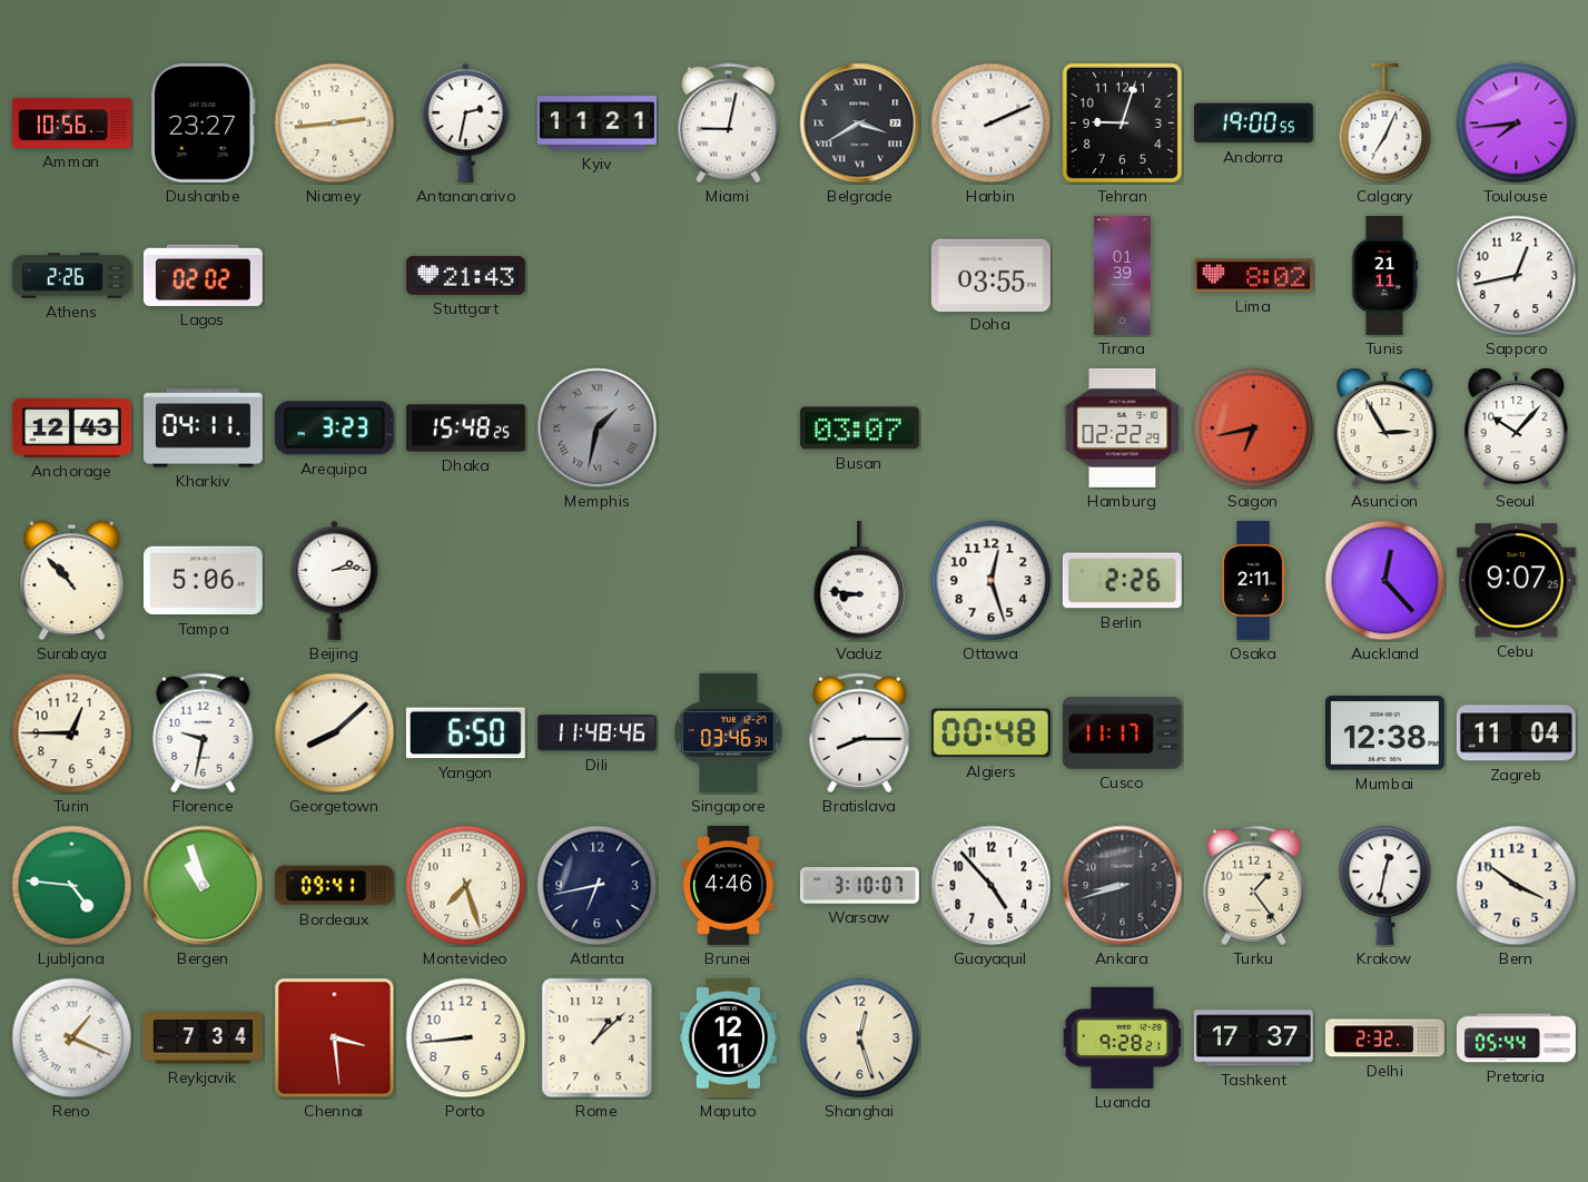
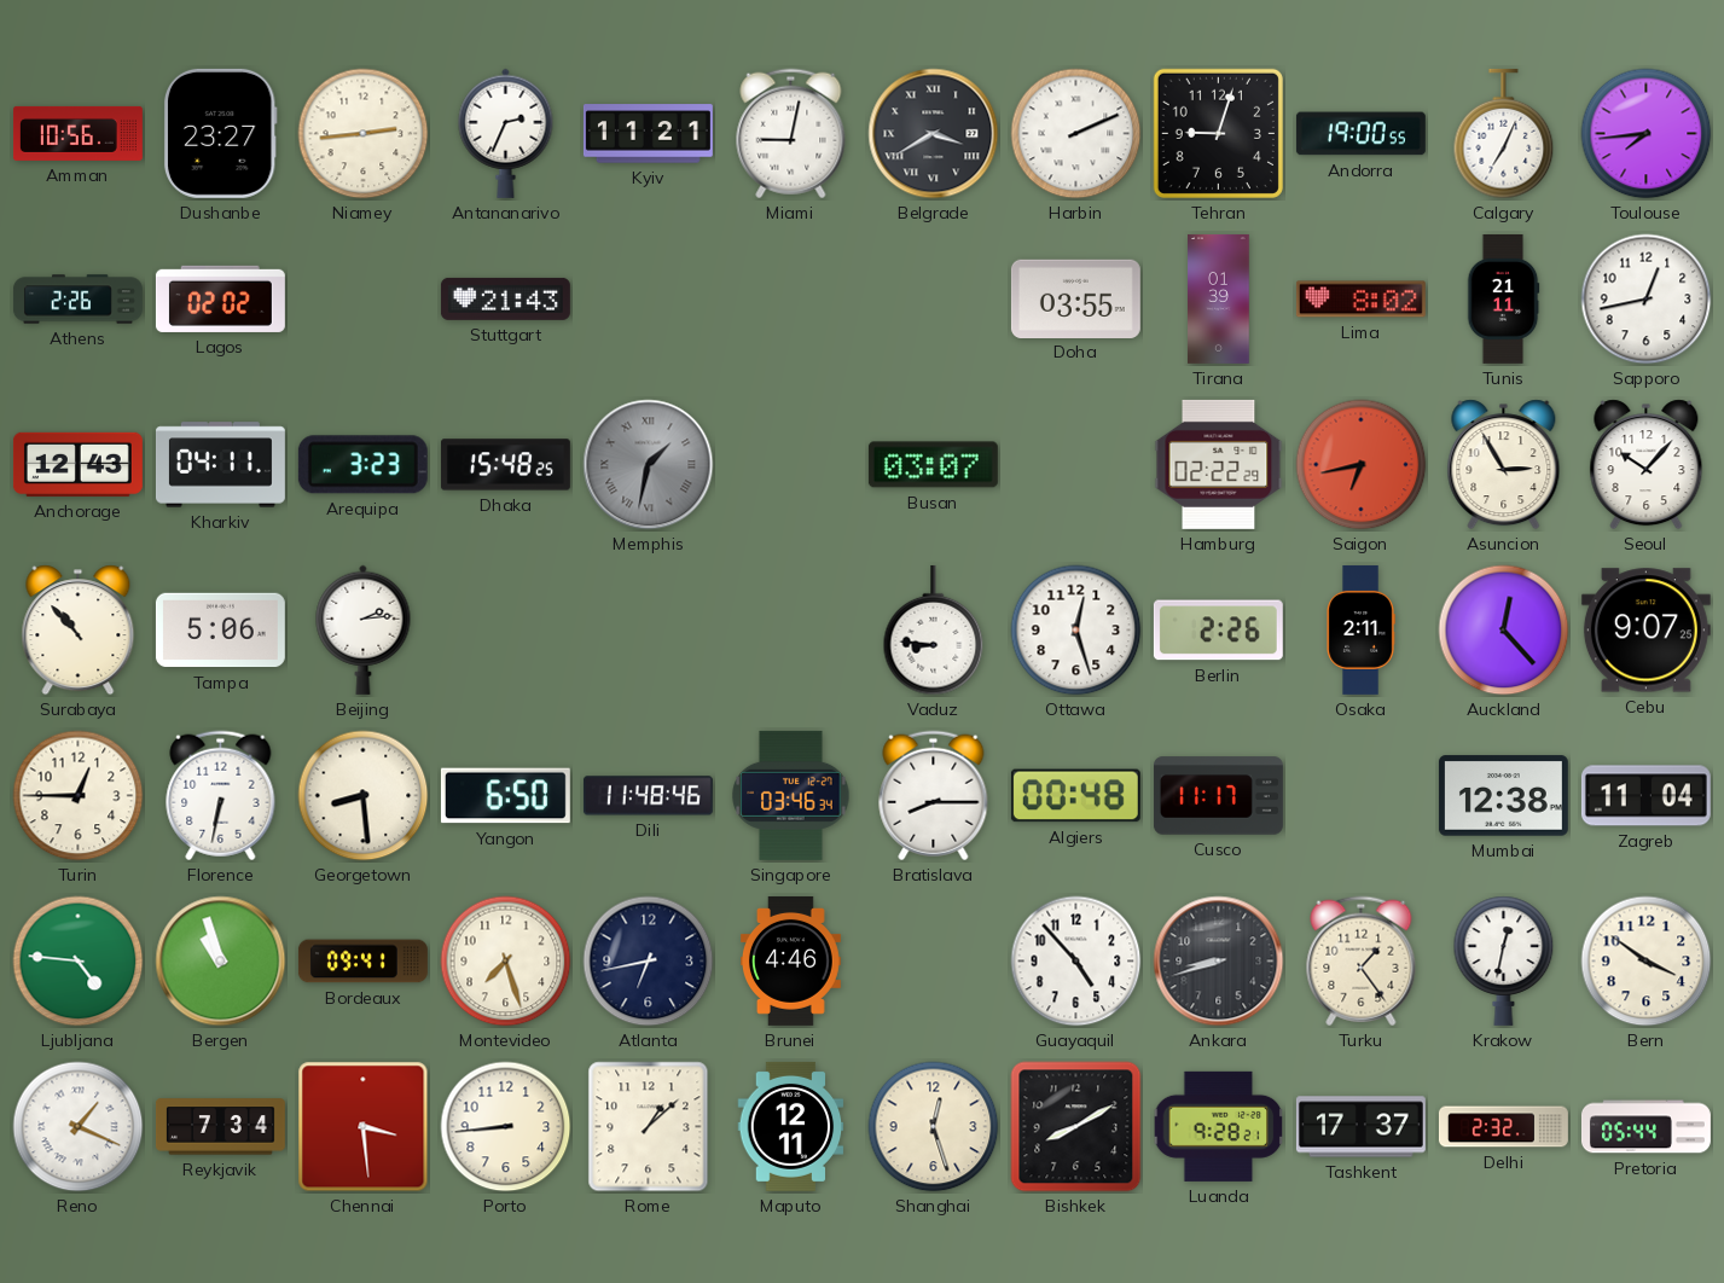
Antananarivo: 2:32 -> 2:34
Florence: 9:32 -> 6:32
Georgetown: 8:08 -> 8:29
Warsaw: 3:10 -> none
Bishkek: none -> 8:10
